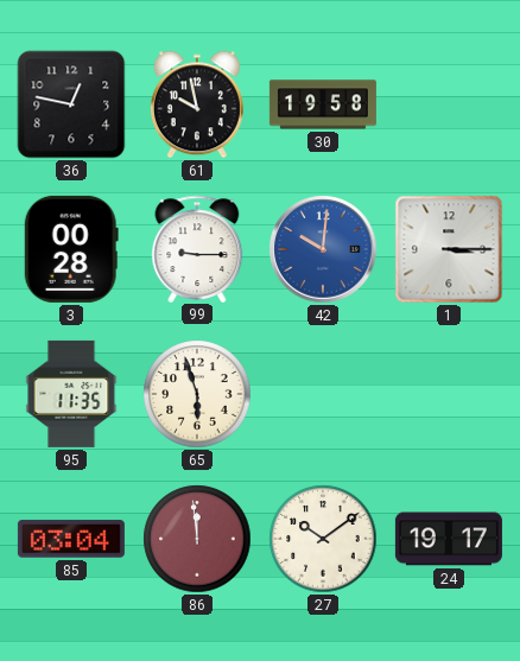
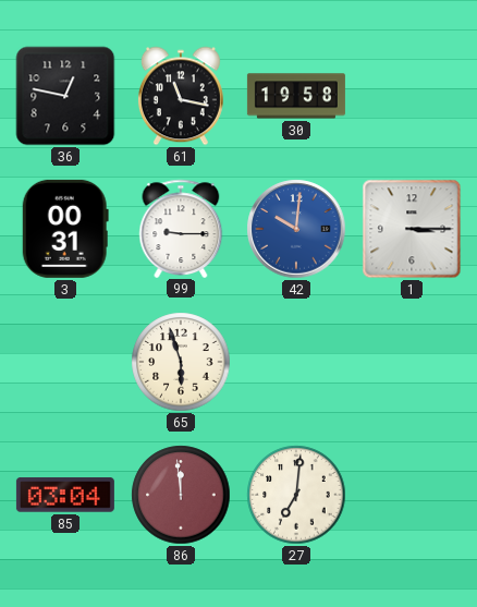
61: 9:58 -> 11:17
3: 00:28 -> 00:31
95: 11:35 -> none
27: 10:09 -> 7:01
24: 19:17 -> none
